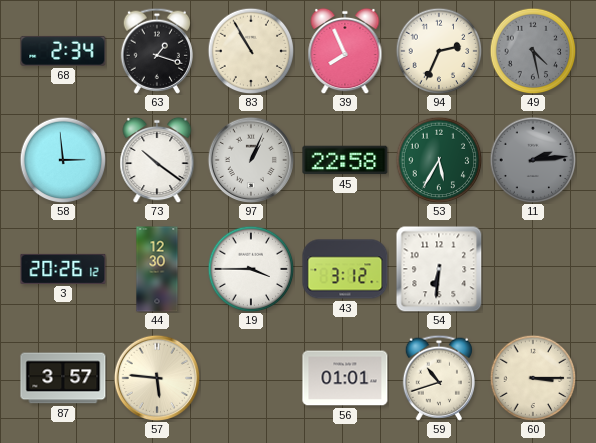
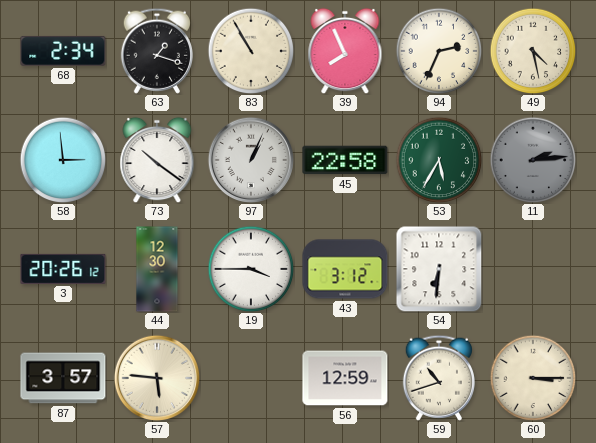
49 dial: grey -> cream
56: 01:01 -> 12:59
